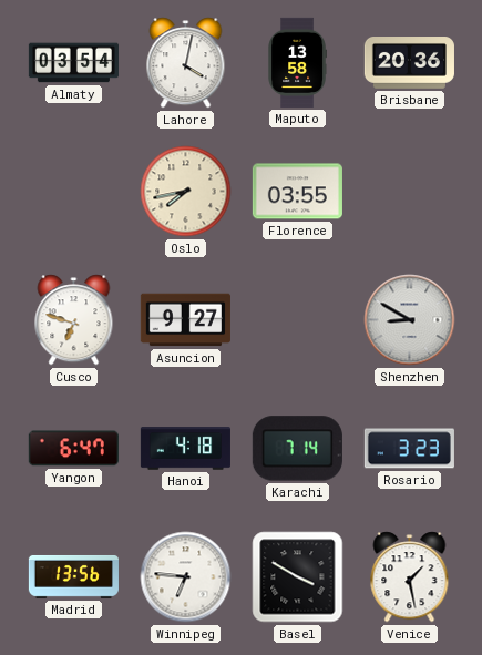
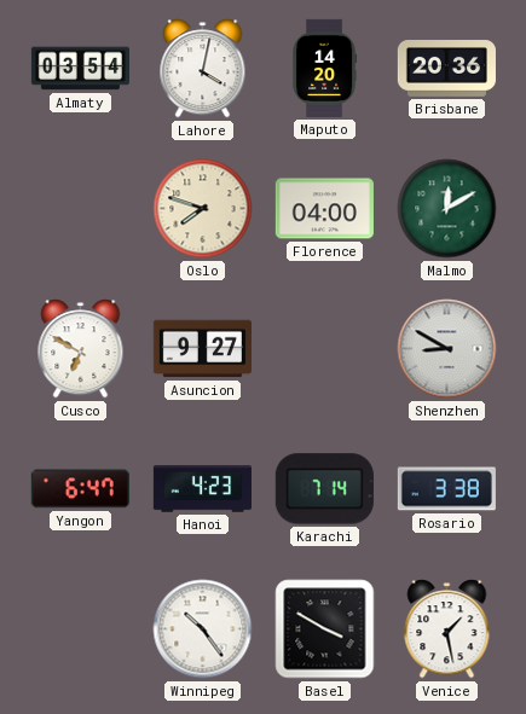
Maputo: 13:58 -> 14:20
Oslo: 7:43 -> 7:48
Florence: 03:55 -> 04:00
Malmo: none -> 12:10
Cusco: 6:48 -> 6:50
Hanoi: 4:18 -> 4:23
Rosario: 3:23 -> 3:38
Madrid: 13:56 -> none
Winnipeg: 6:46 -> 10:24
